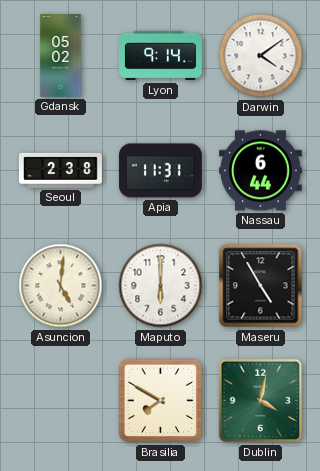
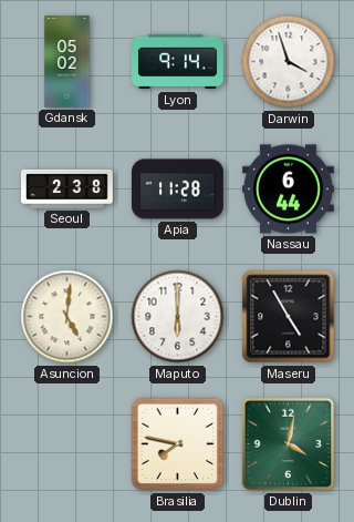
Darwin: 4:09 -> 3:57
Apia: 11:31 -> 11:28
Brasilia: 7:50 -> 7:47
